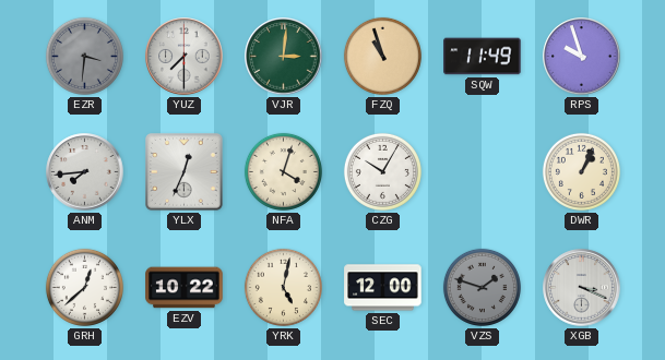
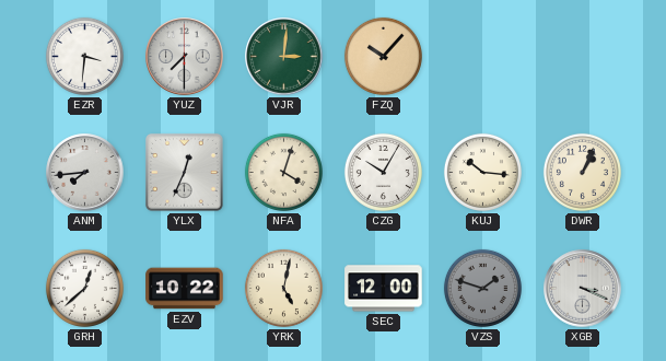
EZR dial: grey -> white
FZQ: 10:57 -> 10:07
SQW: 11:49 -> none
RPS: 9:57 -> none
KUJ: none -> 10:16
